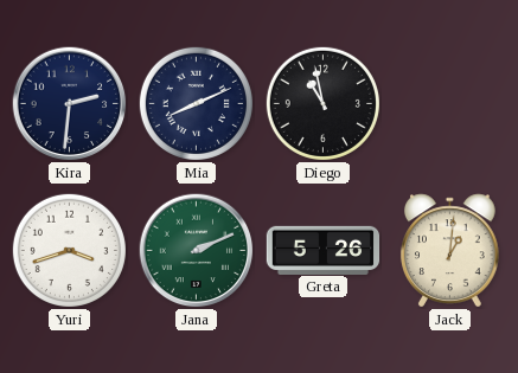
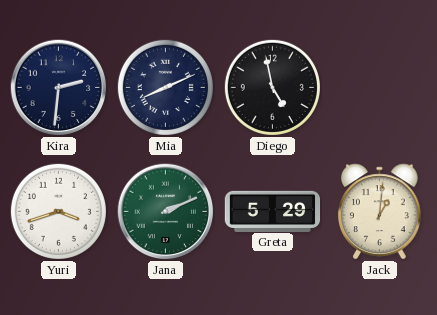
Diego: 10:58 -> 4:58
Greta: 5:26 -> 5:29
